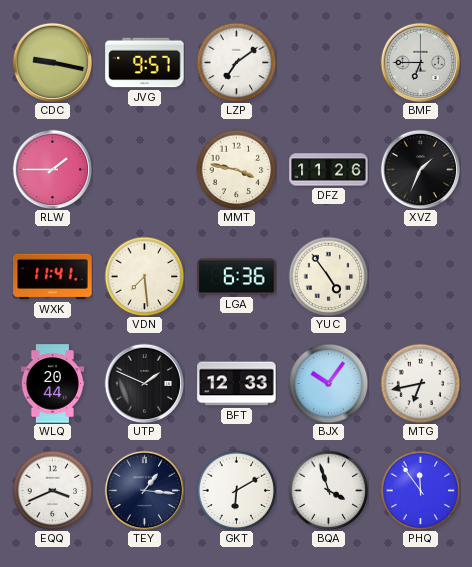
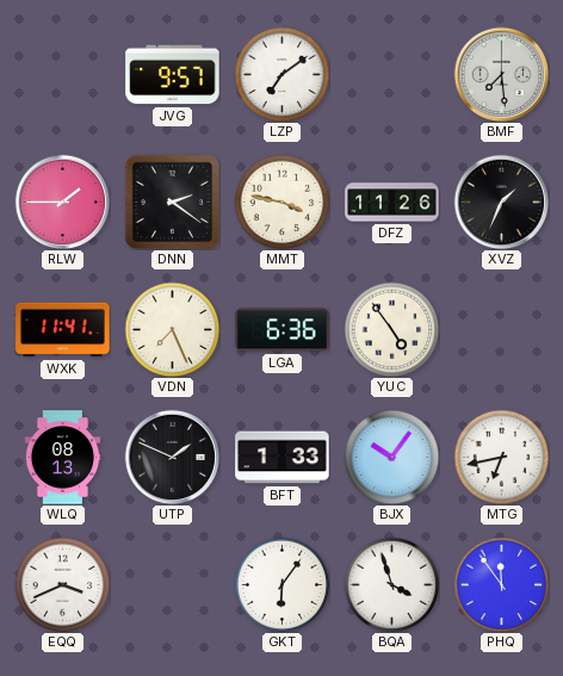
CDC: 9:17 -> none
BMF: 6:45 -> 7:29
DNN: none -> 2:21
VDN: 7:29 -> 7:26
WLQ: 20:44 -> 08:13
BFT: 12:33 -> 1:33
TEY: 1:16 -> none
GKT: 6:10 -> 6:06
